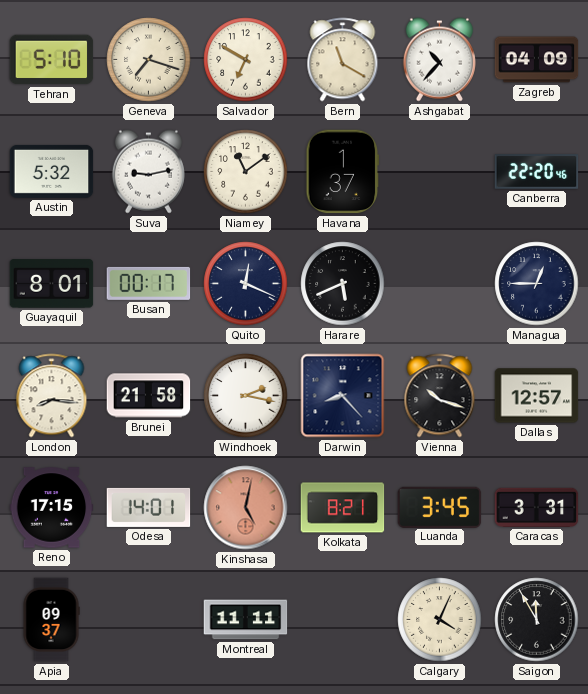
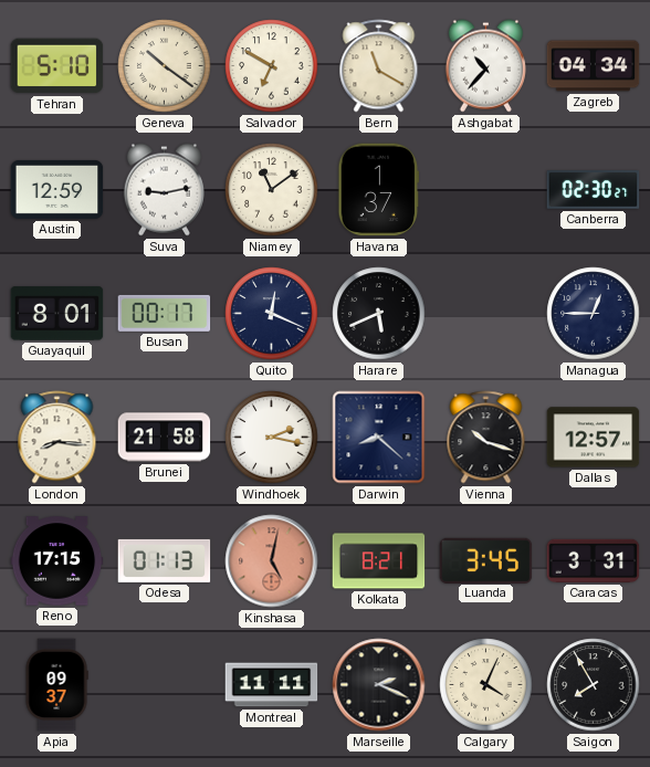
Geneva: 7:18 -> 10:21
Zagreb: 04:09 -> 04:34
Austin: 5:32 -> 12:59
Canberra: 22:20 -> 02:30
Darwin: 8:23 -> 8:22
Odesa: 14:01 -> 01:13
Marseille: none -> 2:19
Saigon: 11:55 -> 7:55
